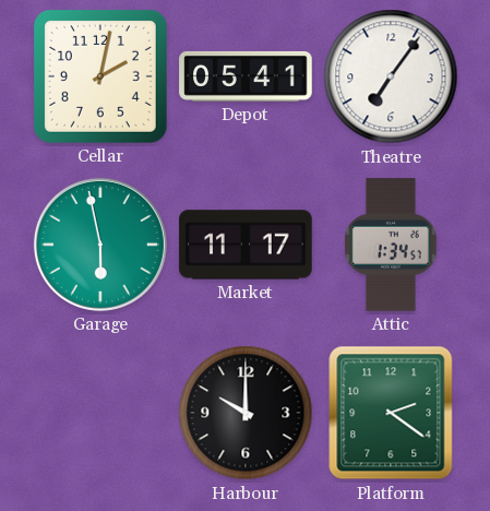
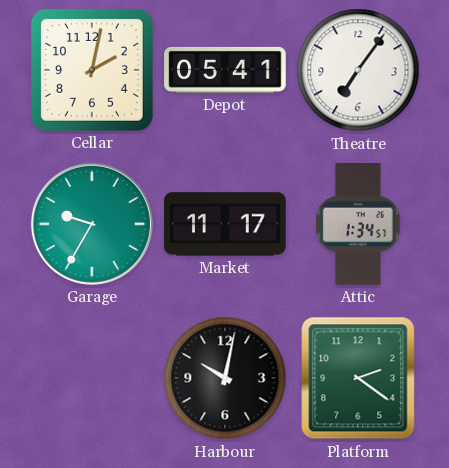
Garage: 5:58 -> 9:35
Harbour: 10:00 -> 10:02
